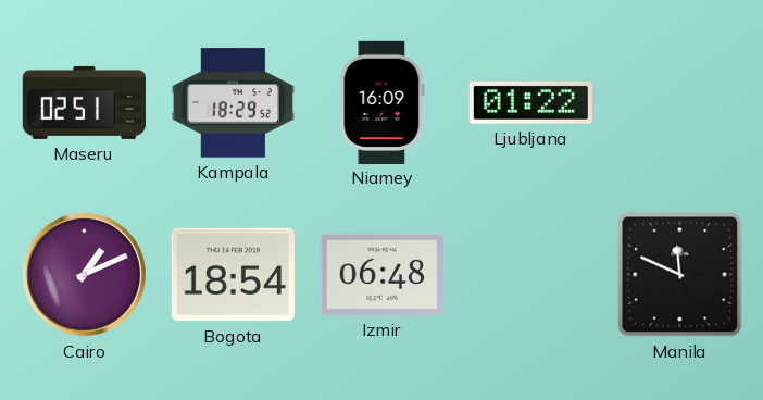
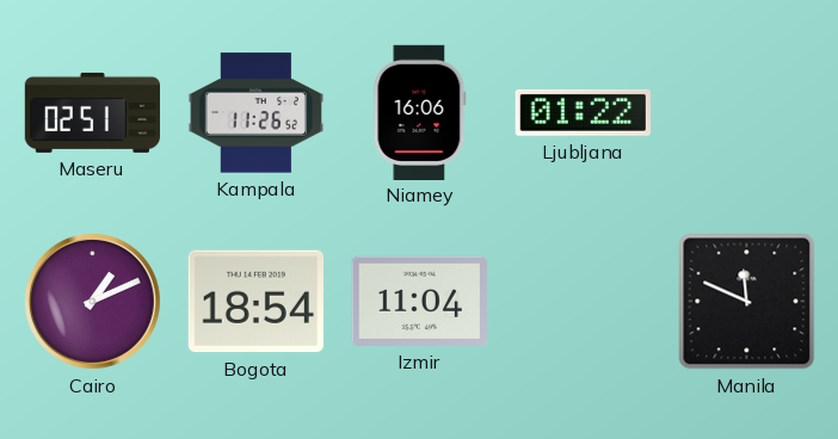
Kampala: 18:29 -> 11:26
Niamey: 16:09 -> 16:06
Izmir: 06:48 -> 11:04
